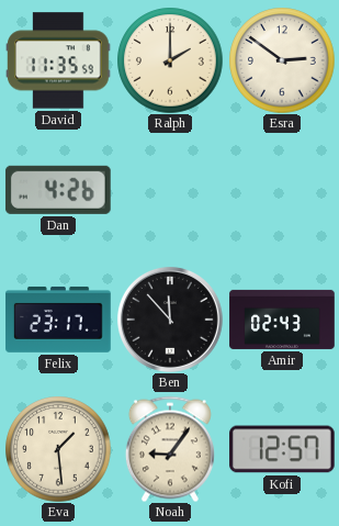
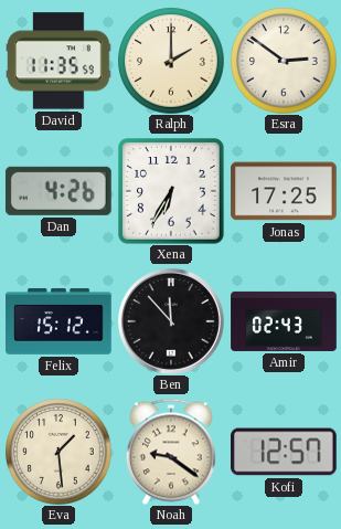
Xena: none -> 6:35
Jonas: none -> 17:25
Felix: 23:17 -> 15:12
Noah: 9:06 -> 9:21
